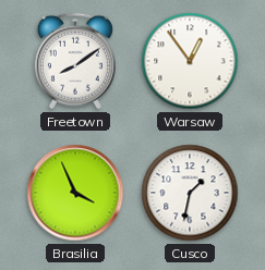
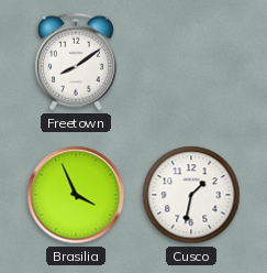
Warsaw: 12:54 -> none
